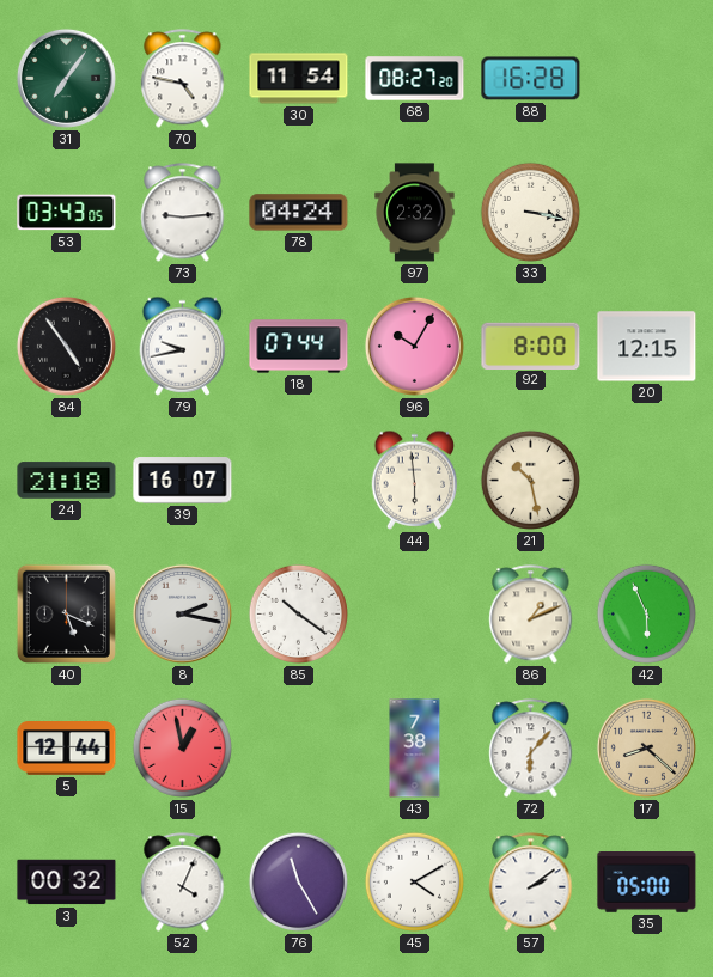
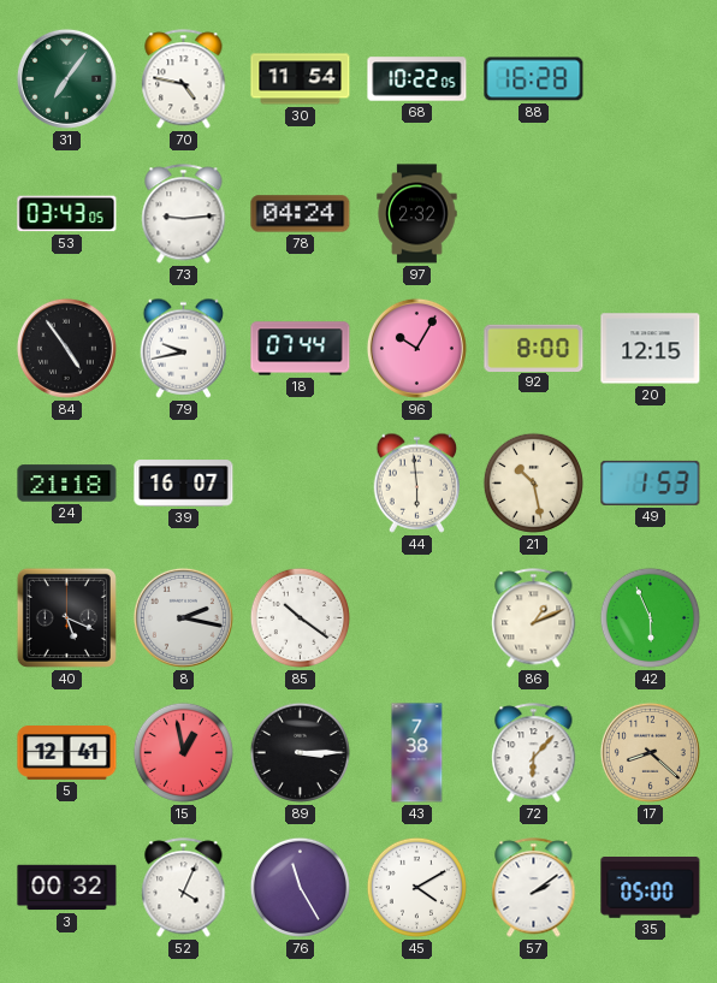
68: 08:27 -> 10:22
33: 3:17 -> none
49: none -> 1:53
5: 12:44 -> 12:41
89: none -> 3:15
